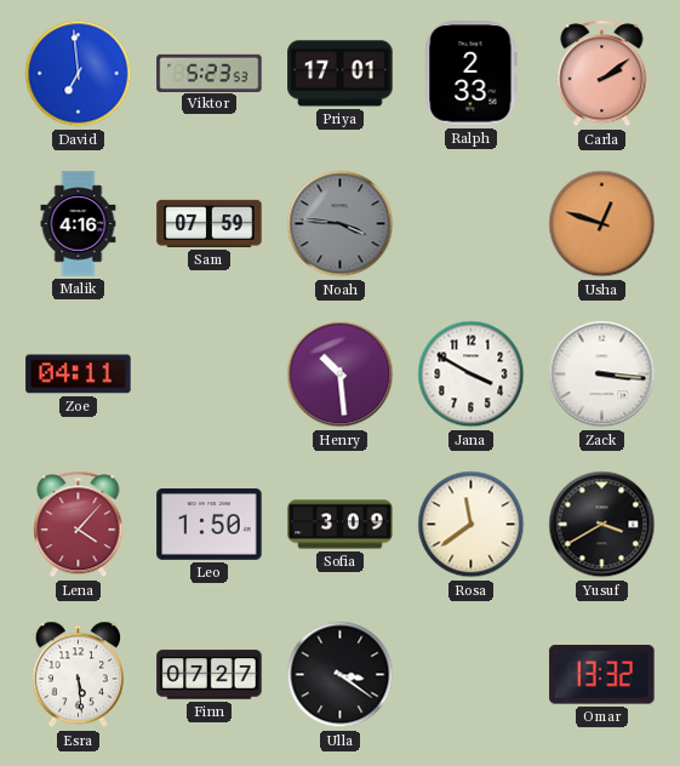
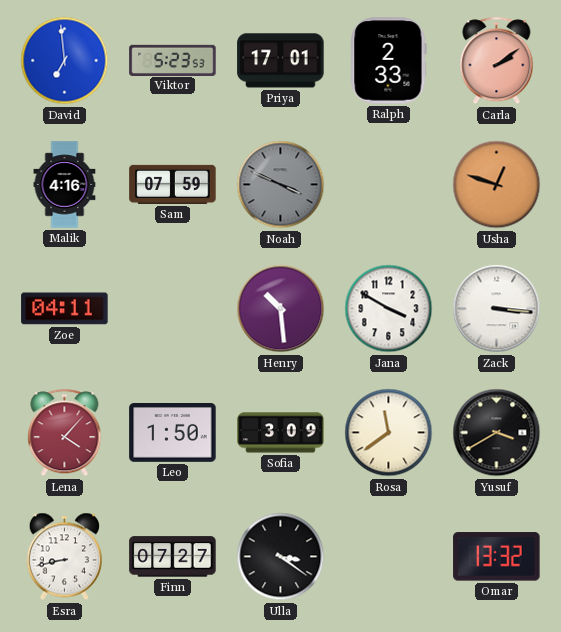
Noah: 3:46 -> 3:49
Esra: 5:29 -> 8:43
